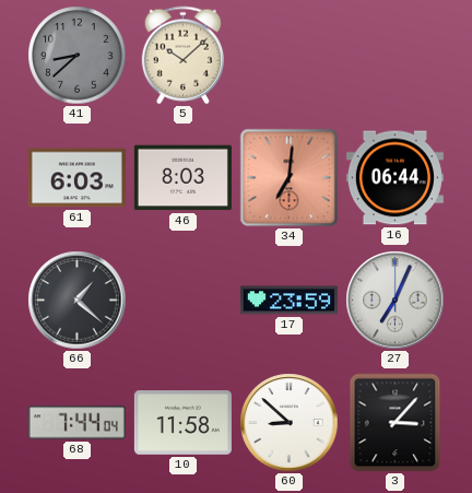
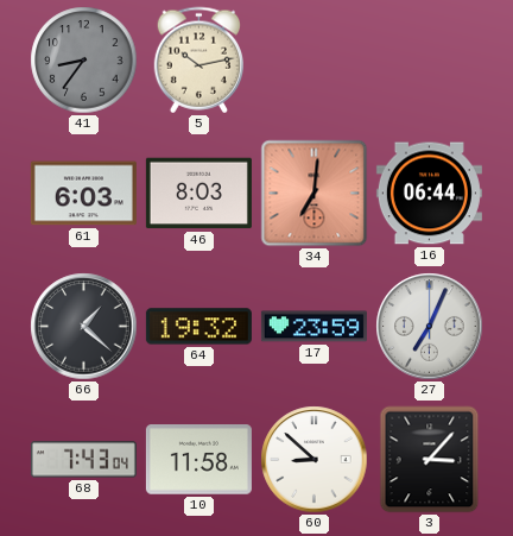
41: 8:38 -> 8:36
5: 10:08 -> 10:13
64: none -> 19:32
68: 7:44 -> 7:43
